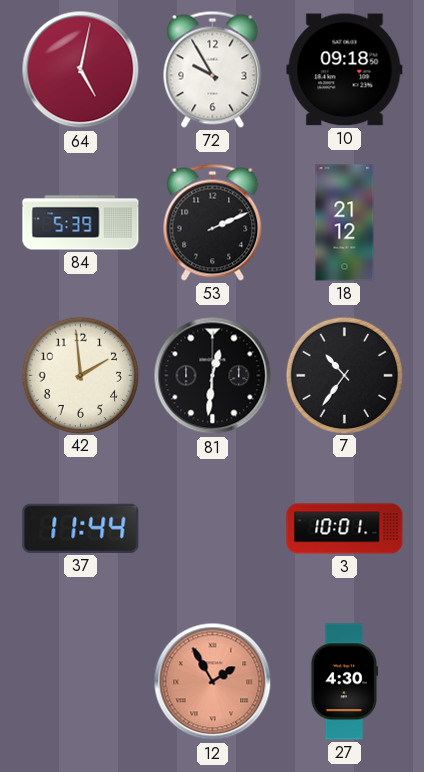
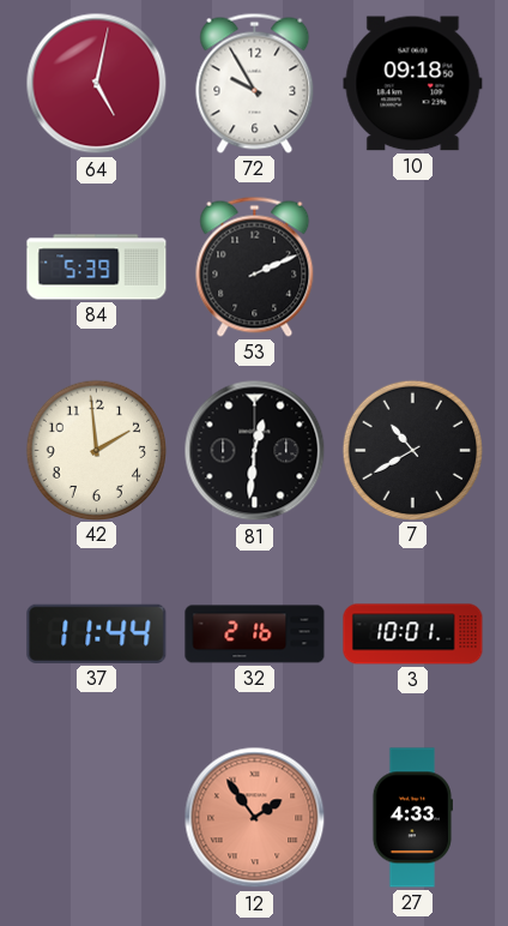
18: 21:12 -> none
7: 10:36 -> 10:40
32: none -> 2:16
12: 1:55 -> 1:54
27: 4:30 -> 4:33
